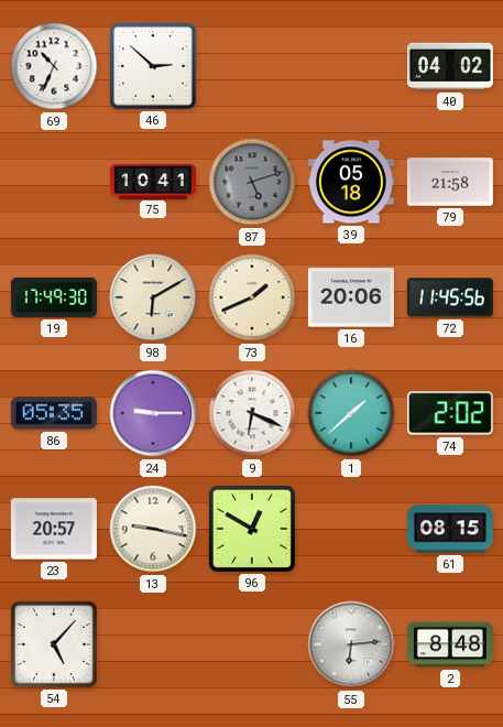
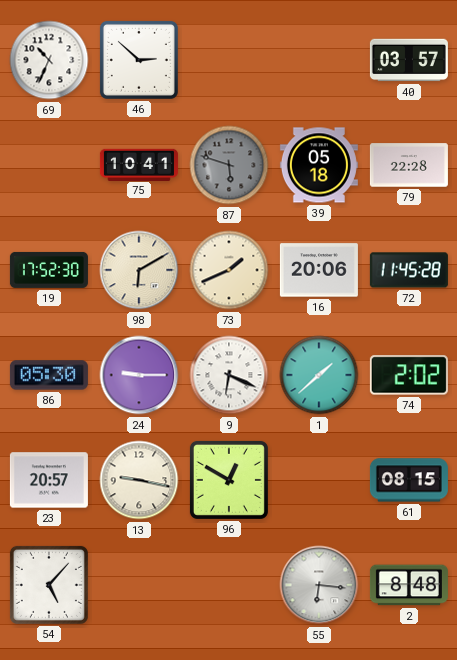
40: 04:02 -> 03:57
87: 5:12 -> 5:48
79: 21:58 -> 22:28
19: 17:49 -> 17:52
72: 11:45:56 -> 11:45:28
86: 05:35 -> 05:30
55: 6:14 -> 6:16
